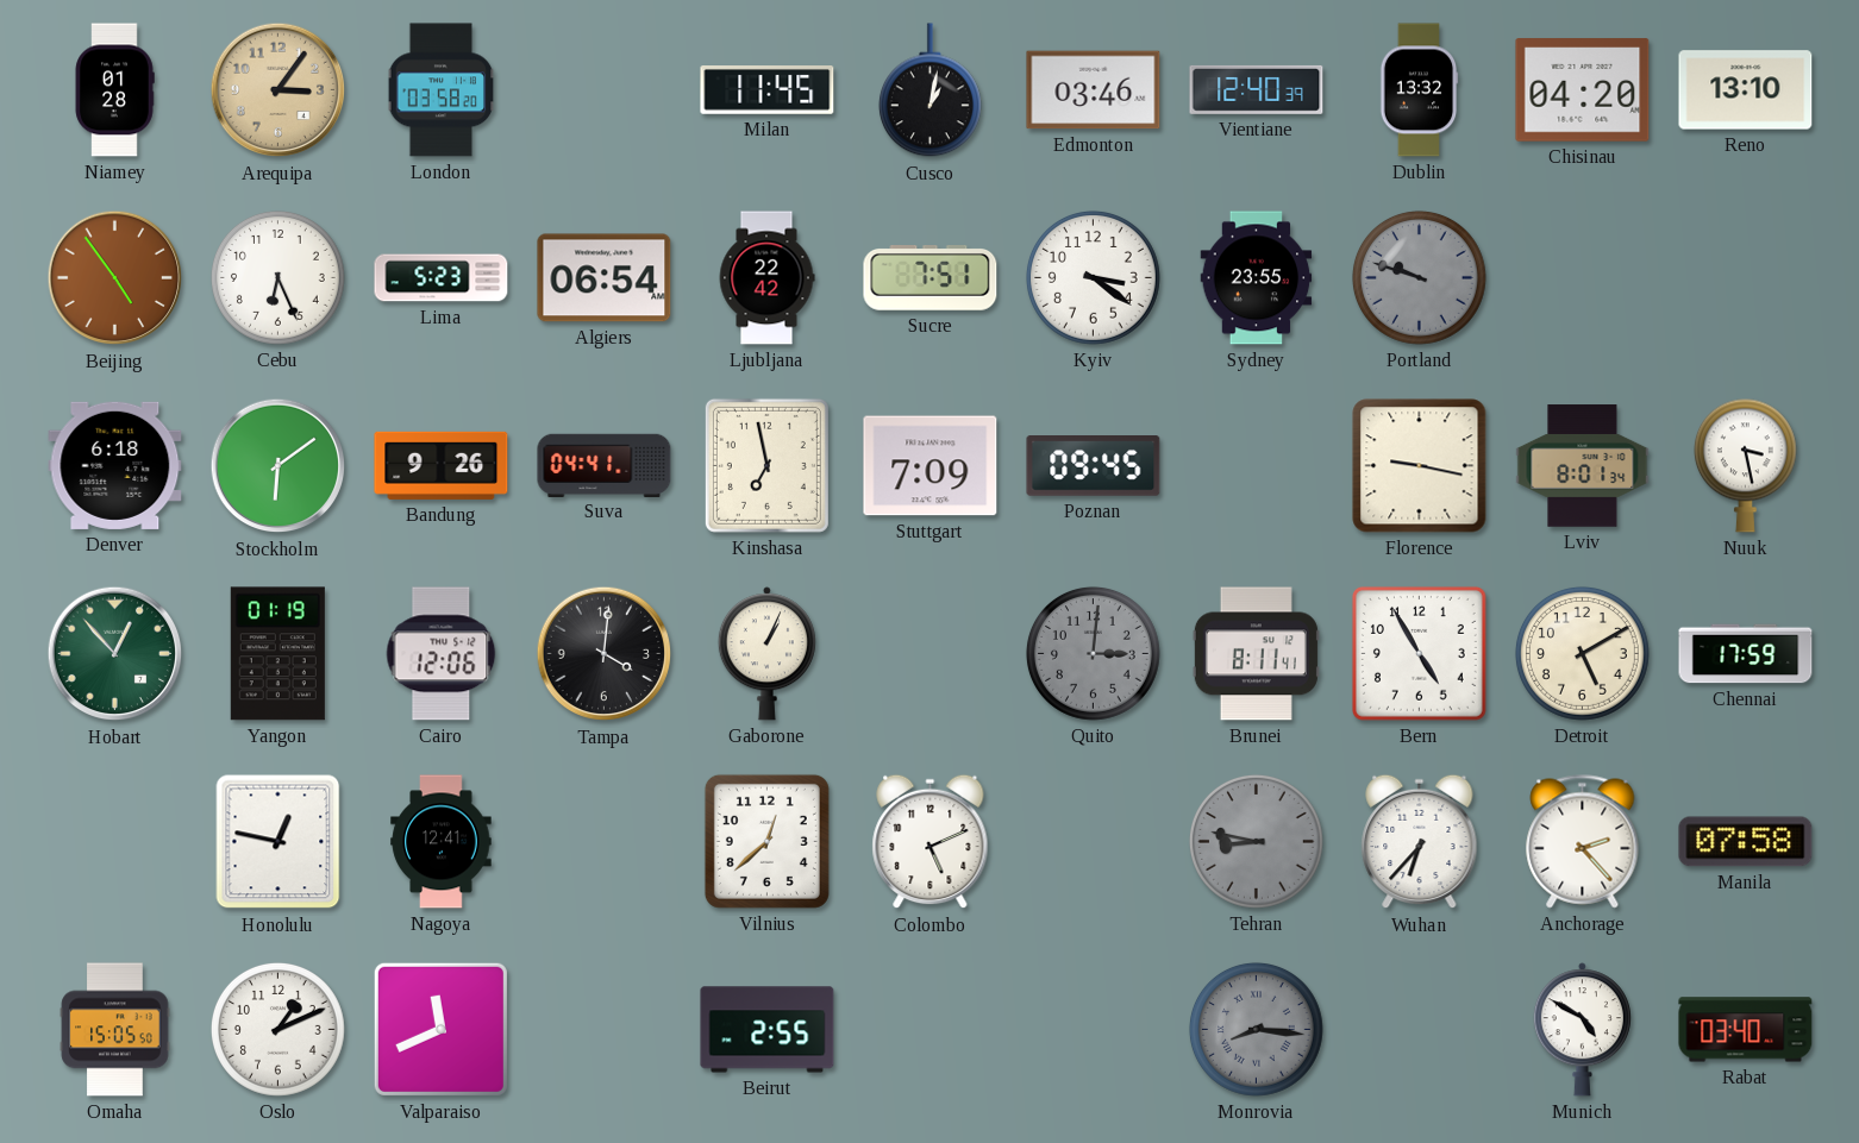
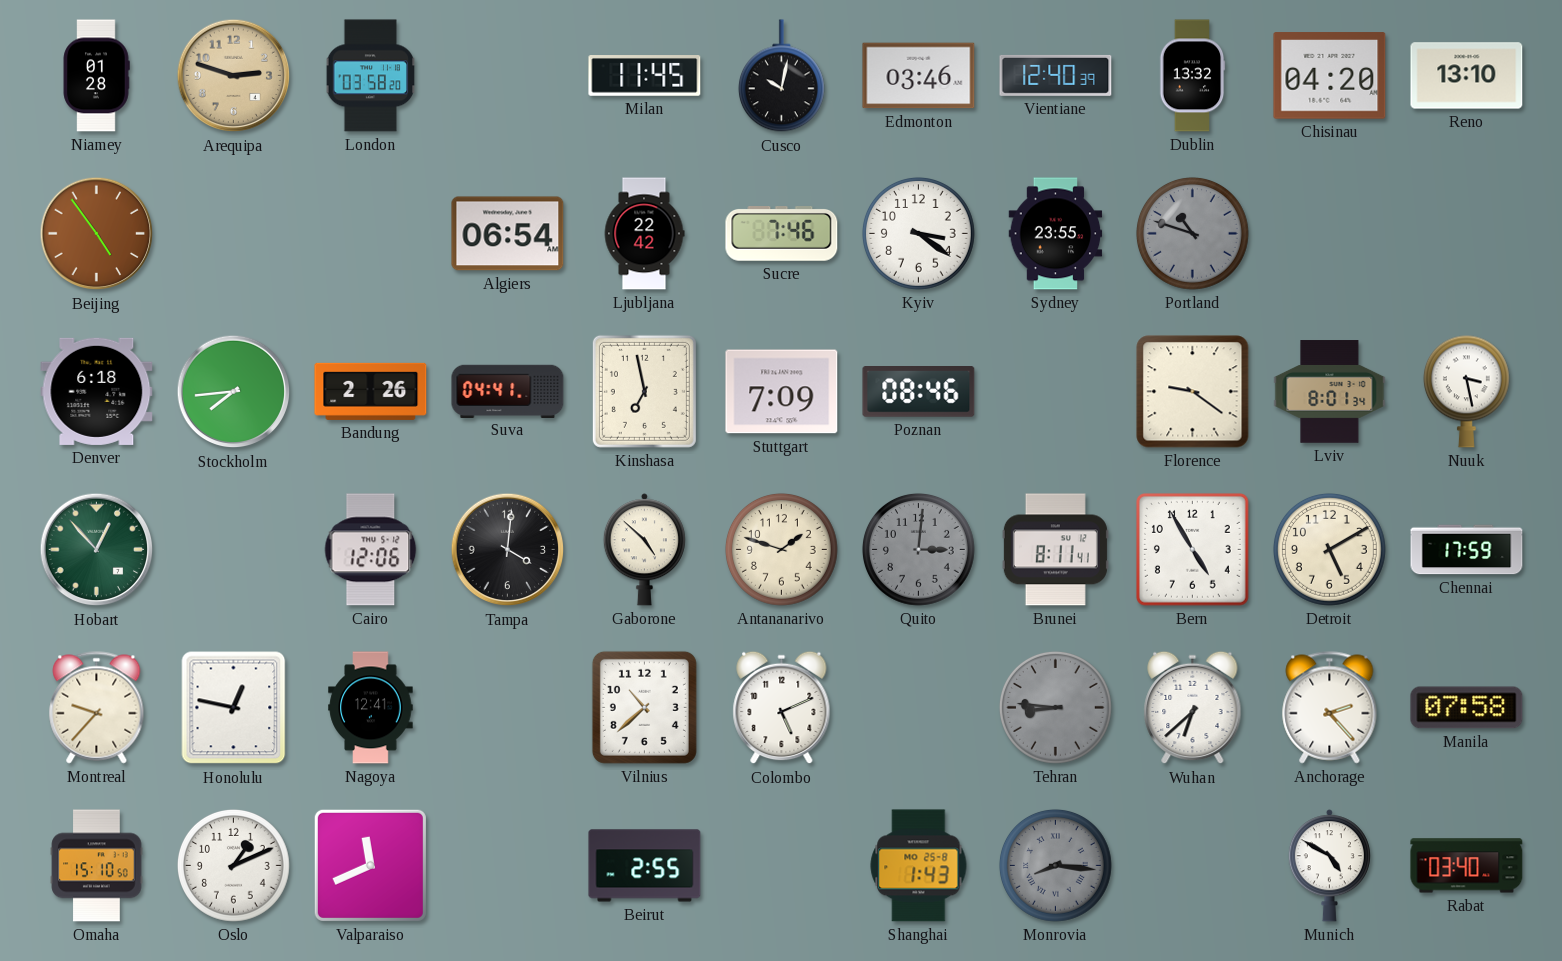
Arequipa: 3:06 -> 2:48
Cusco: 1:02 -> 10:02
Cebu: 6:26 -> none
Lima: 5:23 -> none
Sucre: 7:51 -> 7:46
Portland: 9:48 -> 10:48
Stockholm: 6:09 -> 7:44
Bandung: 9:26 -> 2:26
Poznan: 09:45 -> 08:46
Florence: 9:17 -> 9:21
Yangon: 01:19 -> none
Gaborone: 1:04 -> 4:52
Antananarivo: none -> 1:48
Montreal: none -> 9:37
Vilnius: 12:38 -> 10:38
Tehran: 8:47 -> 8:46
Wuhan: 6:37 -> 6:38
Omaha: 15:05 -> 15:10
Shanghai: none -> 1:43
